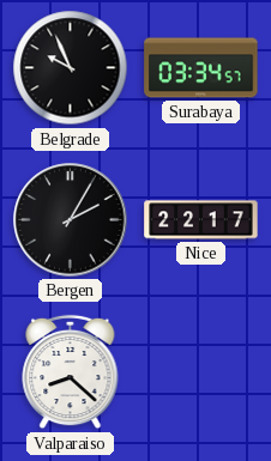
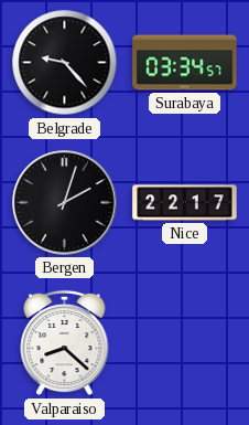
Belgrade: 9:56 -> 9:23
Bergen: 2:05 -> 2:03
